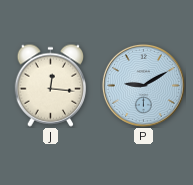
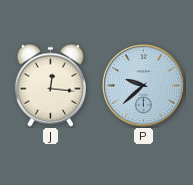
P: 9:10 -> 9:38
